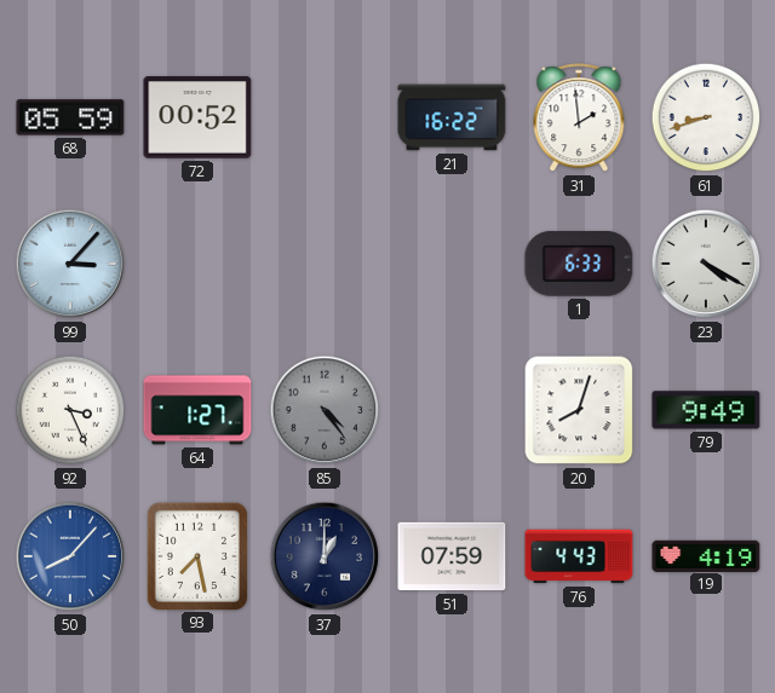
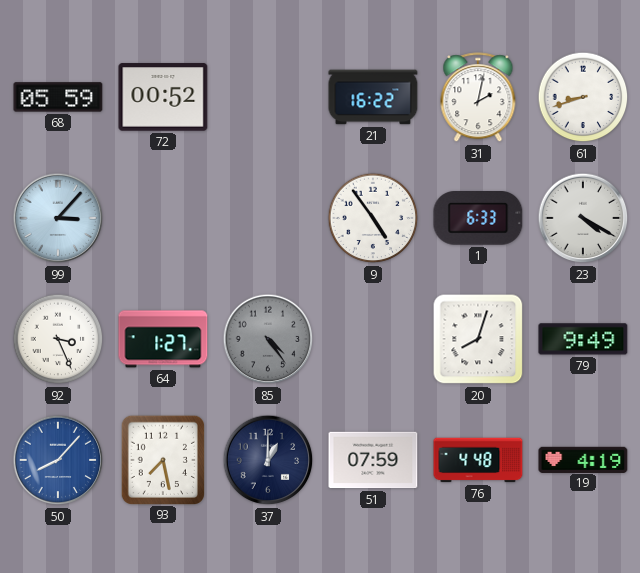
31: 1:59 -> 2:02
9: none -> 4:54
76: 4:43 -> 4:48
